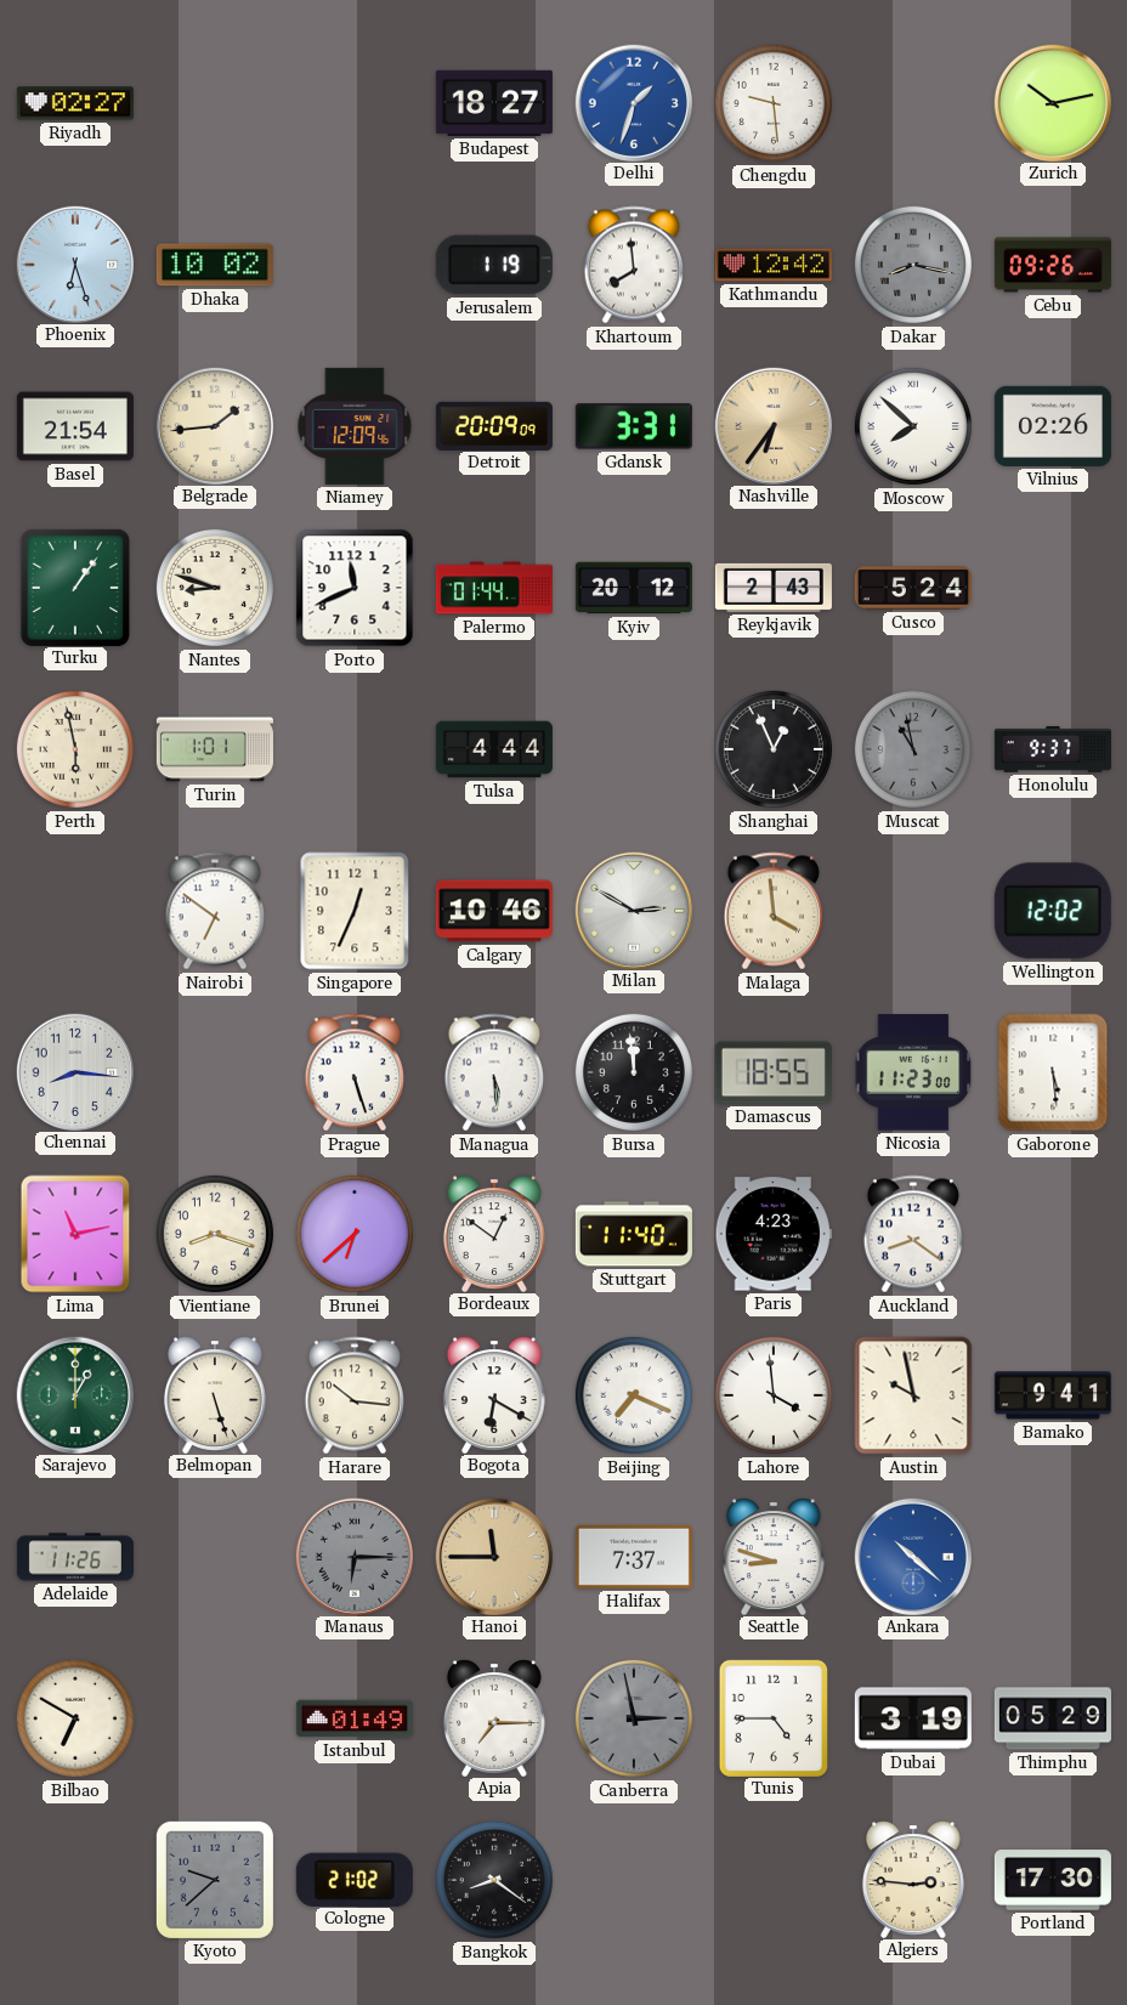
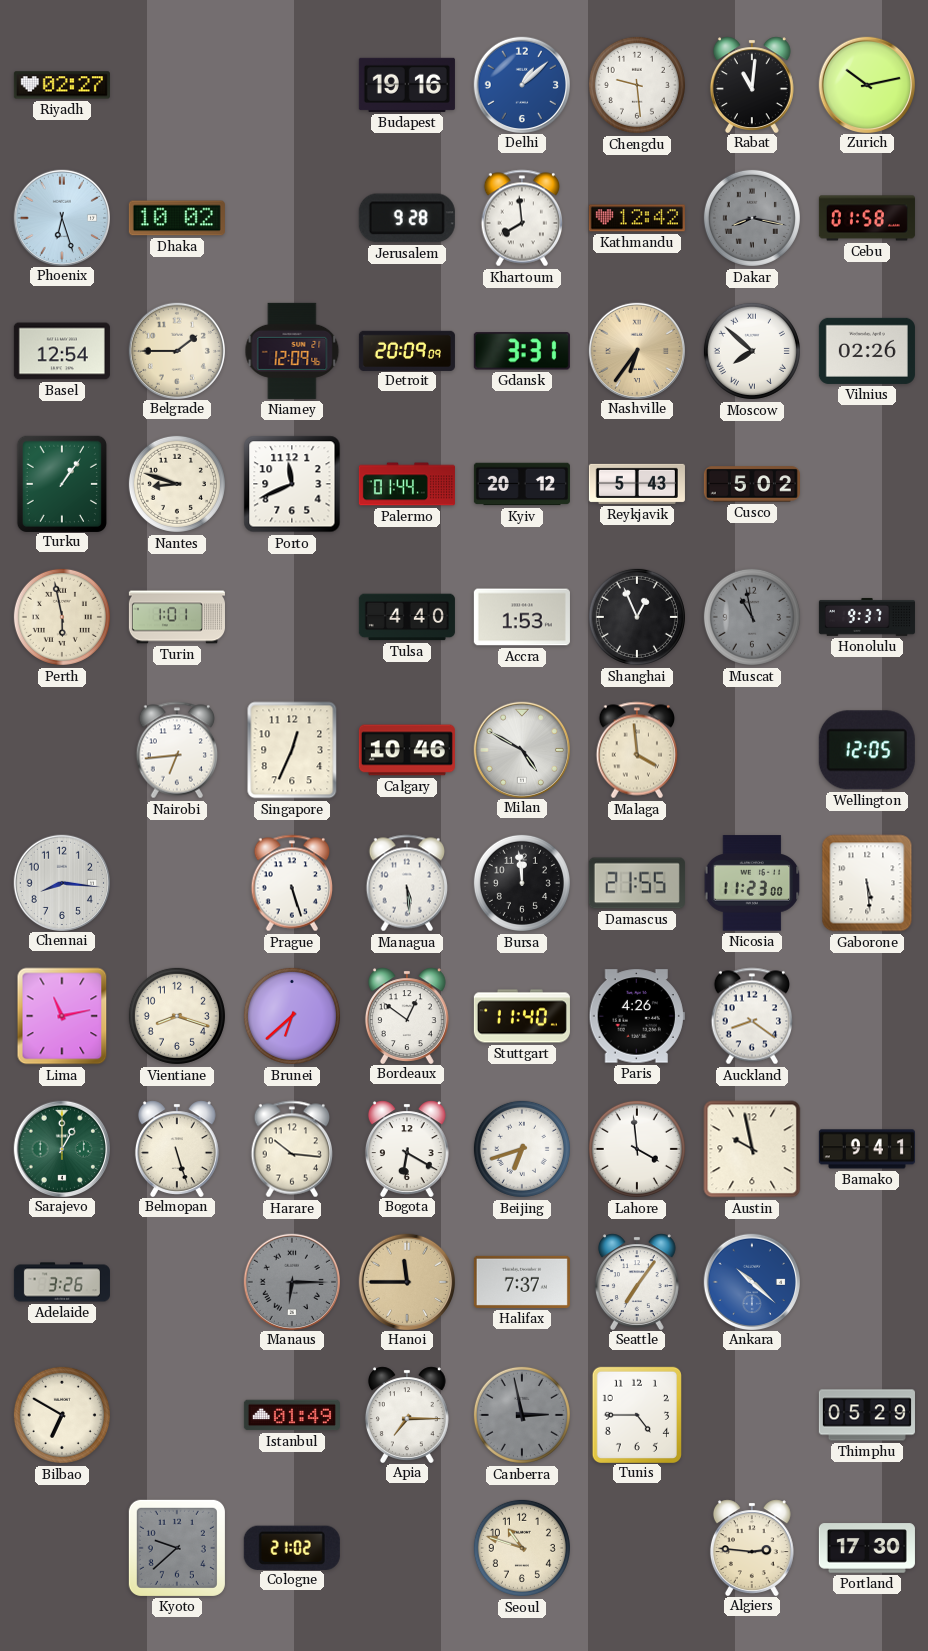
Budapest: 18:27 -> 19:16
Delhi: 1:33 -> 1:08
Rabat: none -> 11:01
Jerusalem: 1:19 -> 9:28
Cebu: 09:26 -> 01:58
Basel: 21:54 -> 12:54
Belgrade: 1:44 -> 1:45
Reykjavik: 2:43 -> 5:43
Cusco: 5:24 -> 5:02
Tulsa: 4:44 -> 4:40
Accra: none -> 1:53
Nairobi: 6:51 -> 6:44
Milan: 2:50 -> 4:50
Wellington: 12:02 -> 12:05
Damascus: 18:55 -> 21:55
Paris: 4:23 -> 4:26
Beijing: 7:19 -> 6:42
Adelaide: 11:26 -> 3:26
Seattle: 8:48 -> 7:06
Dubai: 3:19 -> none
Bangkok: 8:21 -> none
Seoul: none -> 10:48
